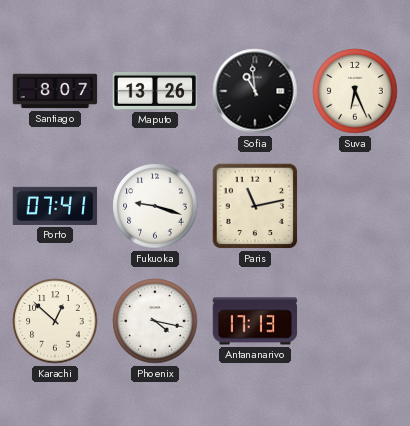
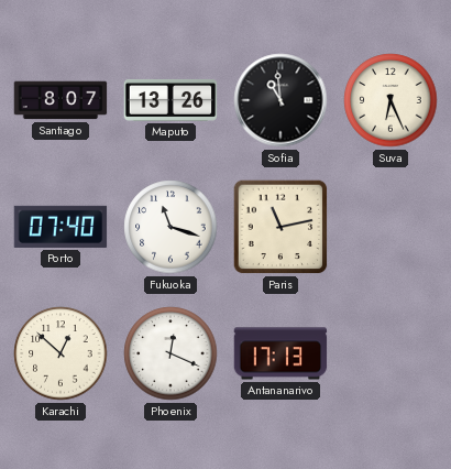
Porto: 07:41 -> 07:40
Fukuoka: 9:18 -> 11:18
Phoenix: 4:17 -> 12:19
